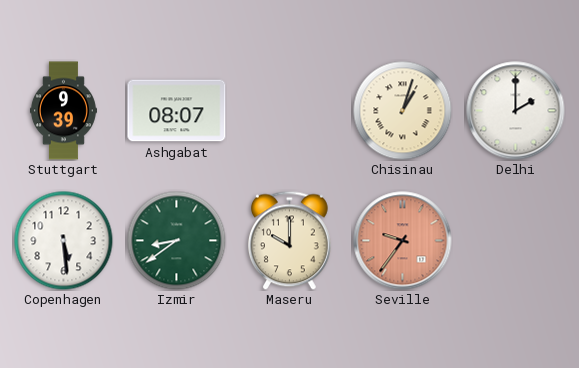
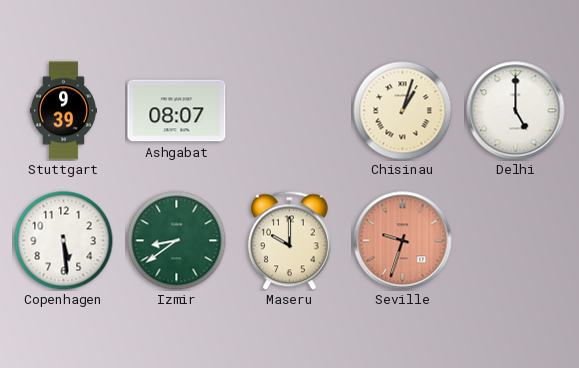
Delhi: 2:00 -> 5:00
Seville: 9:36 -> 9:33
